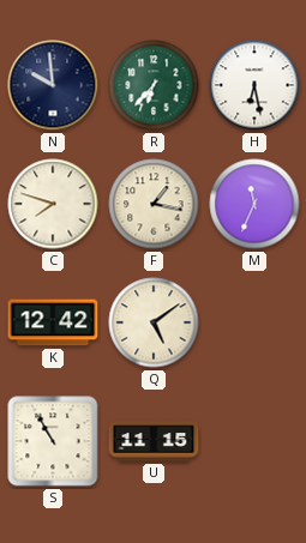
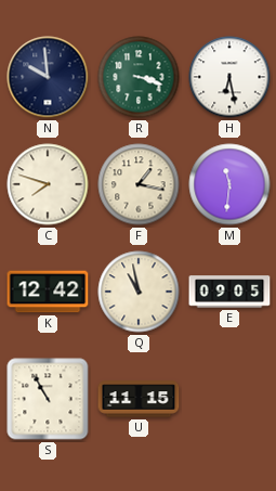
R: 6:37 -> 3:18
M: 11:34 -> 11:31
Q: 5:09 -> 10:58
E: none -> 09:05
